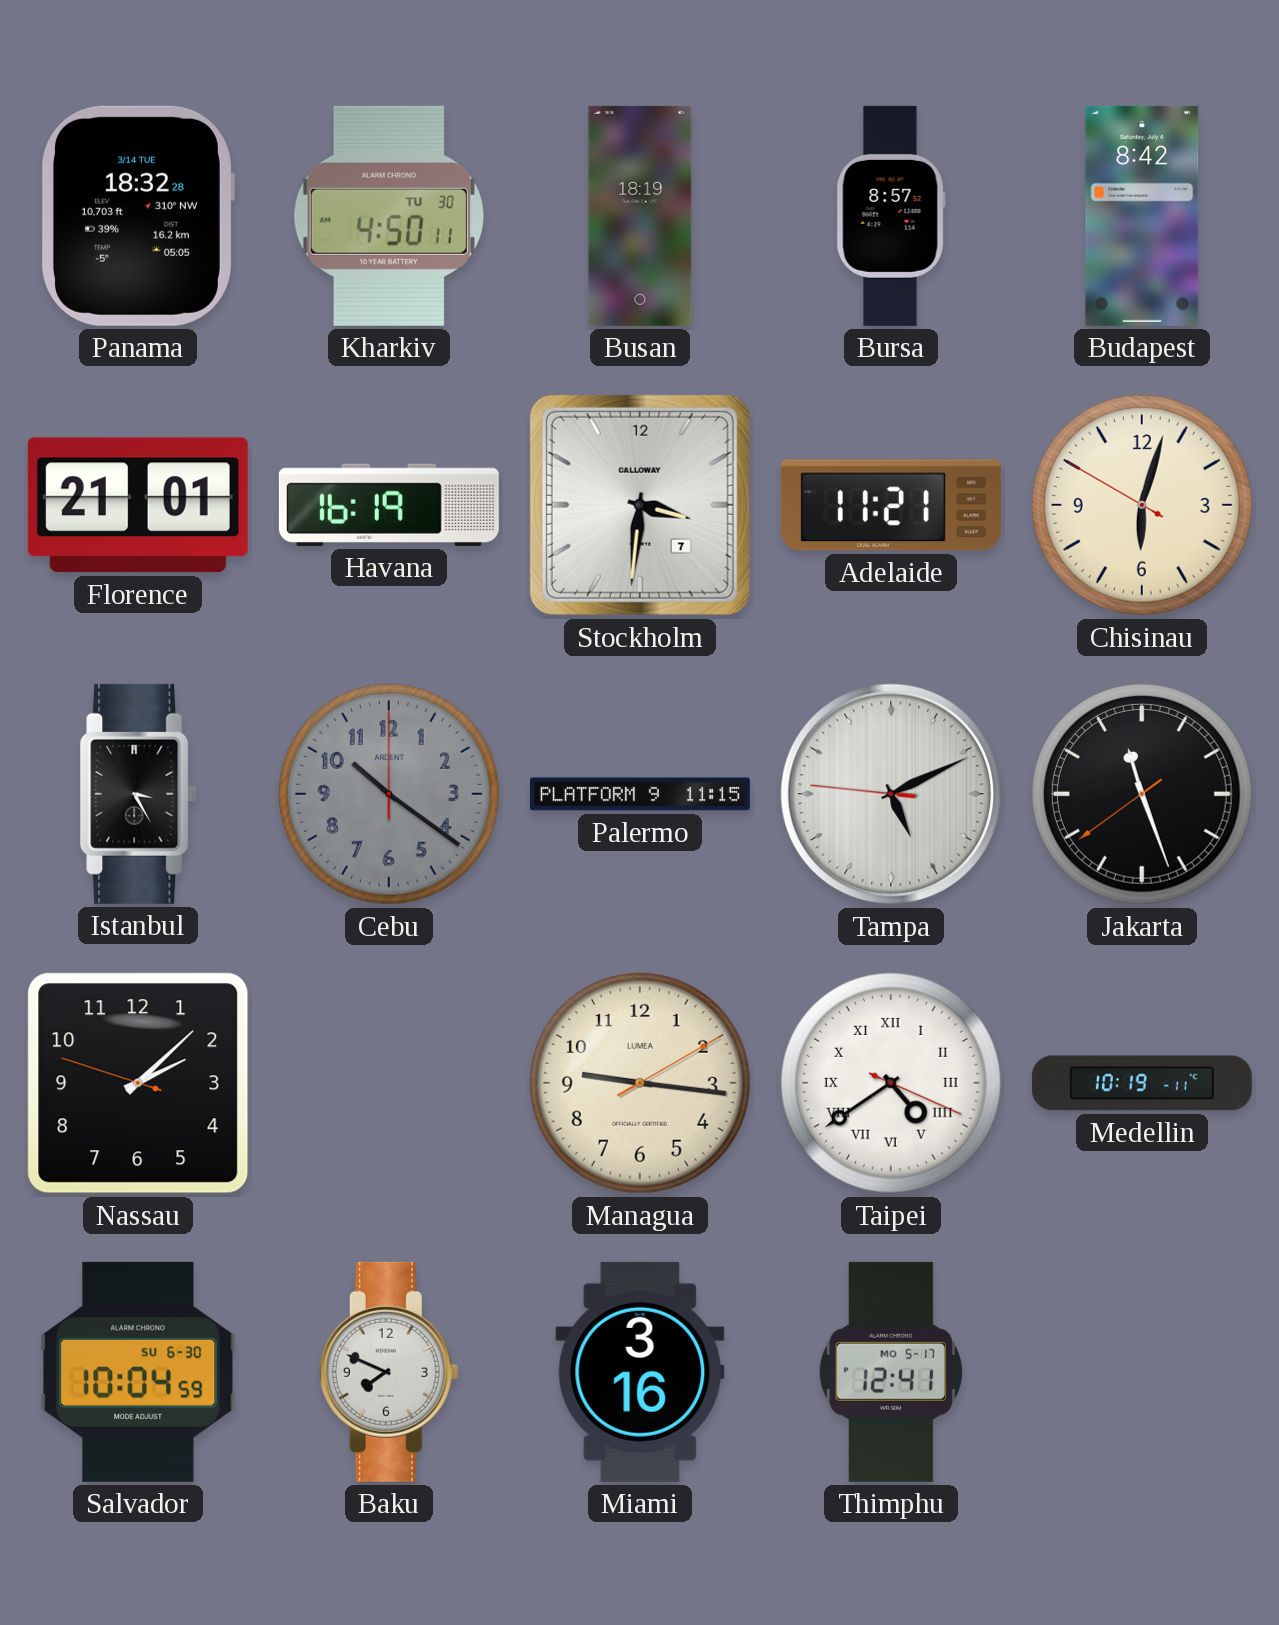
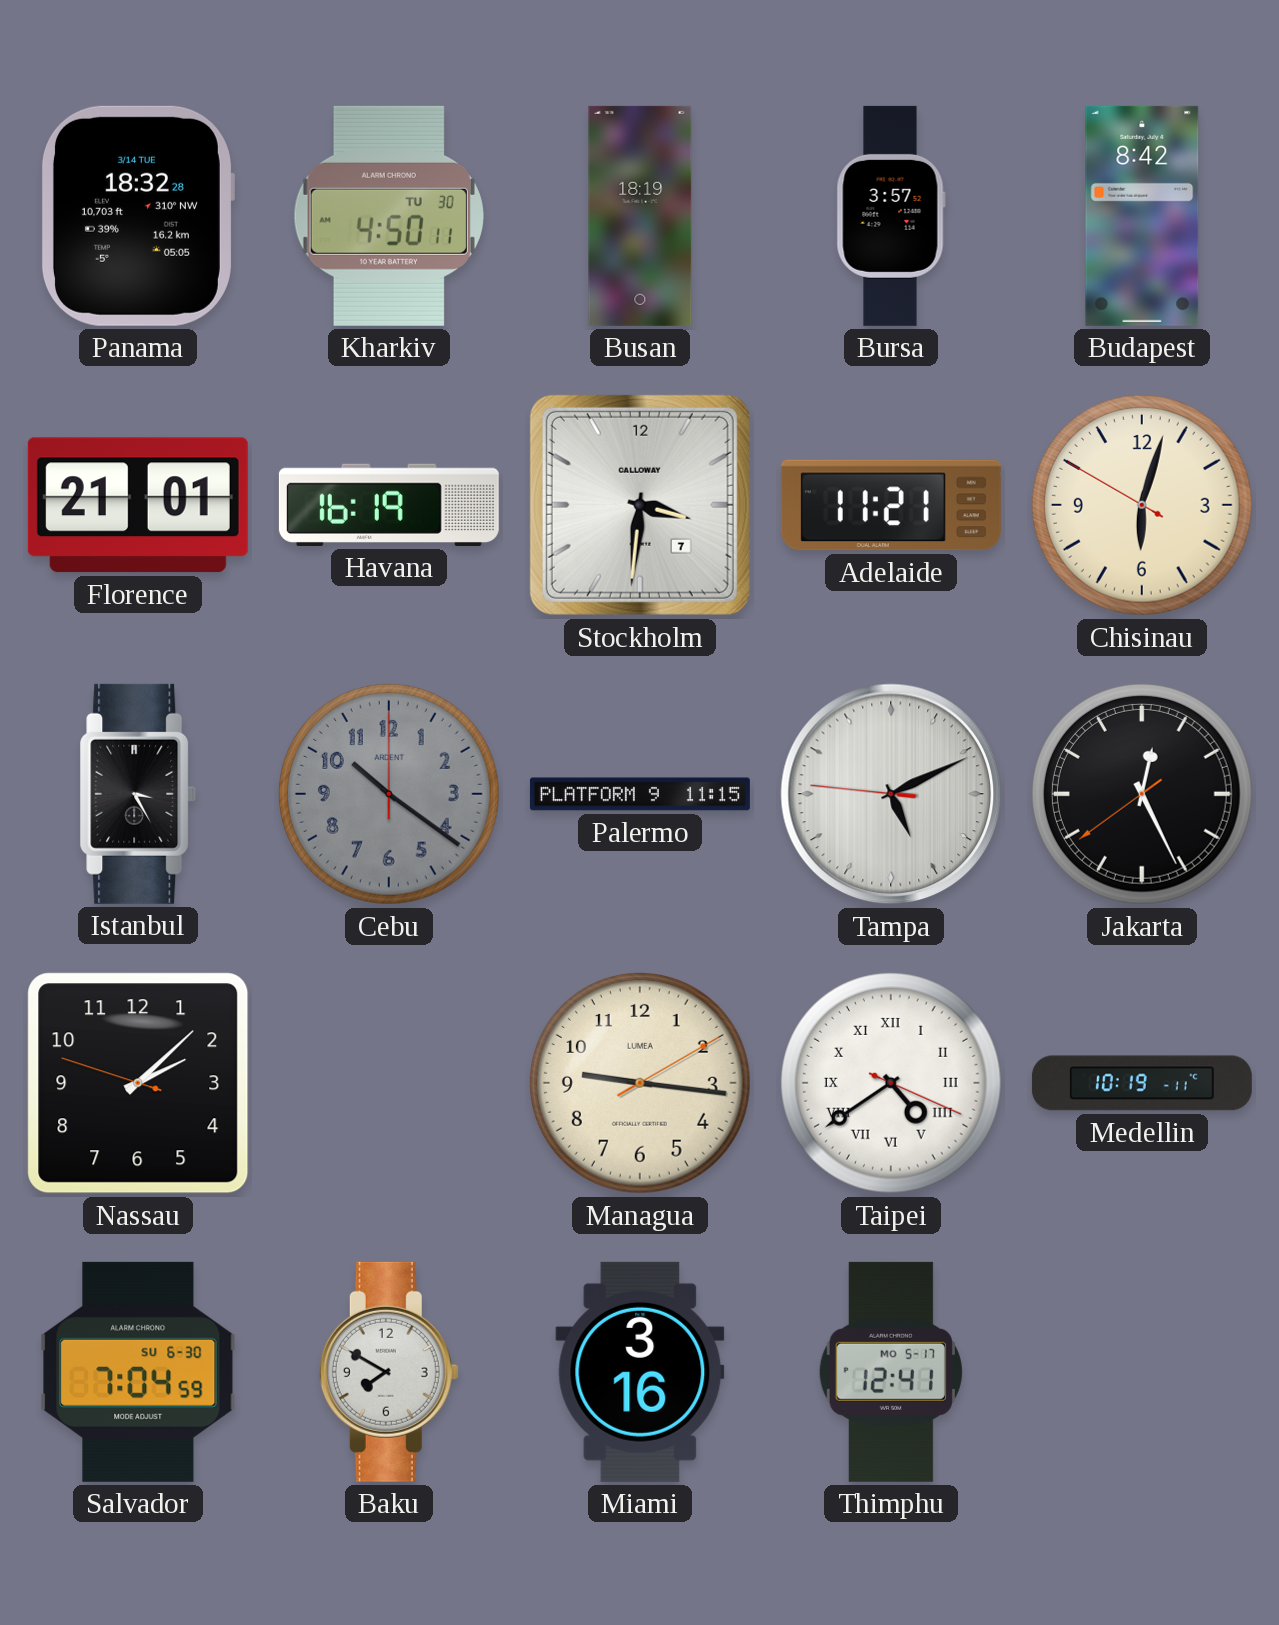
Bursa: 8:57 -> 3:57
Jakarta: 11:26 -> 12:25
Salvador: 10:04 -> 7:04
Baku: 7:49 -> 7:50
